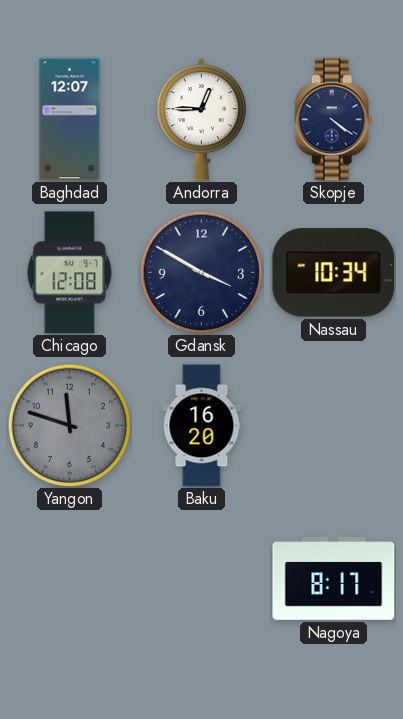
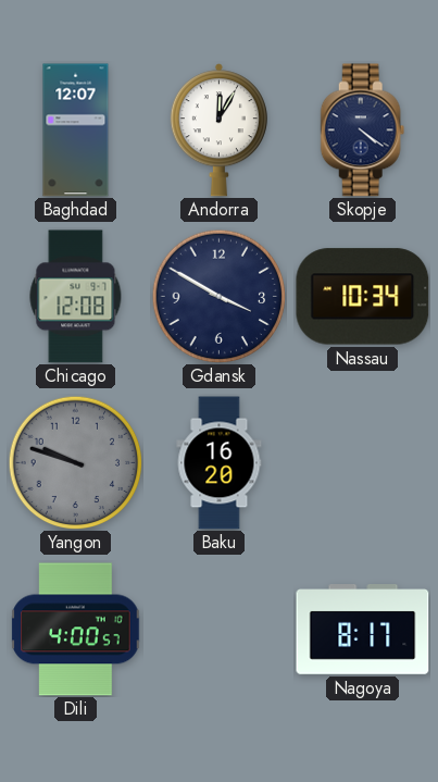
Andorra: 12:45 -> 12:05
Yangon: 11:48 -> 9:48
Dili: none -> 4:00
